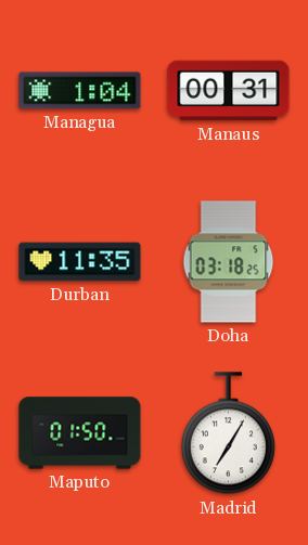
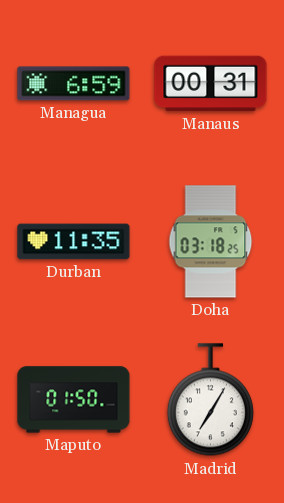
Managua: 1:04 -> 6:59
